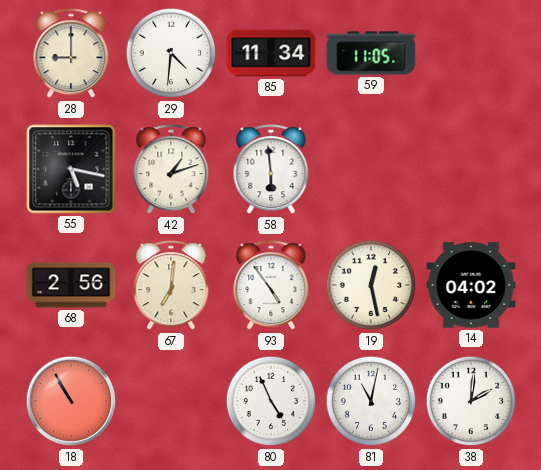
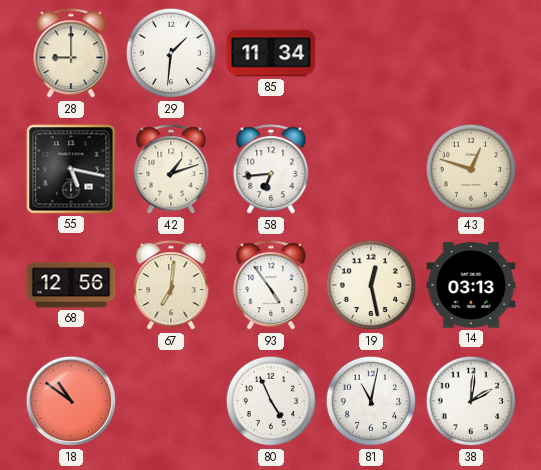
29: 4:31 -> 1:31
59: 11:05 -> none
58: 5:59 -> 6:44
43: none -> 12:48
68: 2:56 -> 12:56
14: 04:02 -> 03:13
18: 10:55 -> 10:51
